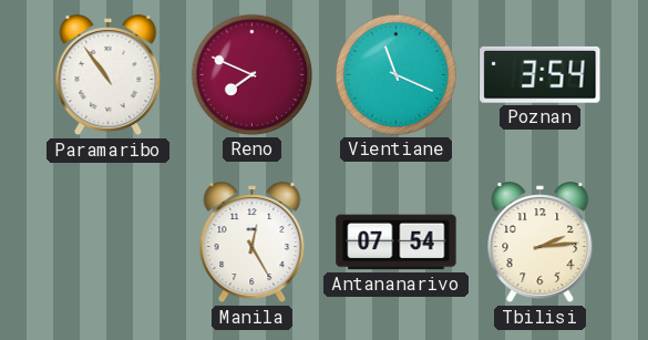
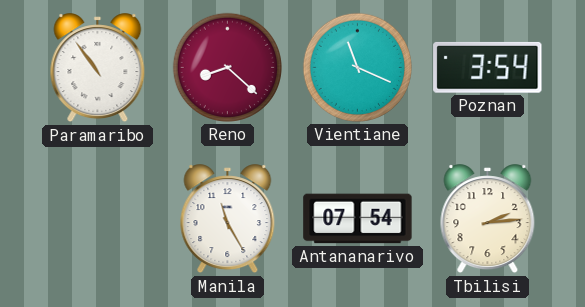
Reno: 7:49 -> 8:22
Manila: 12:25 -> 11:25
